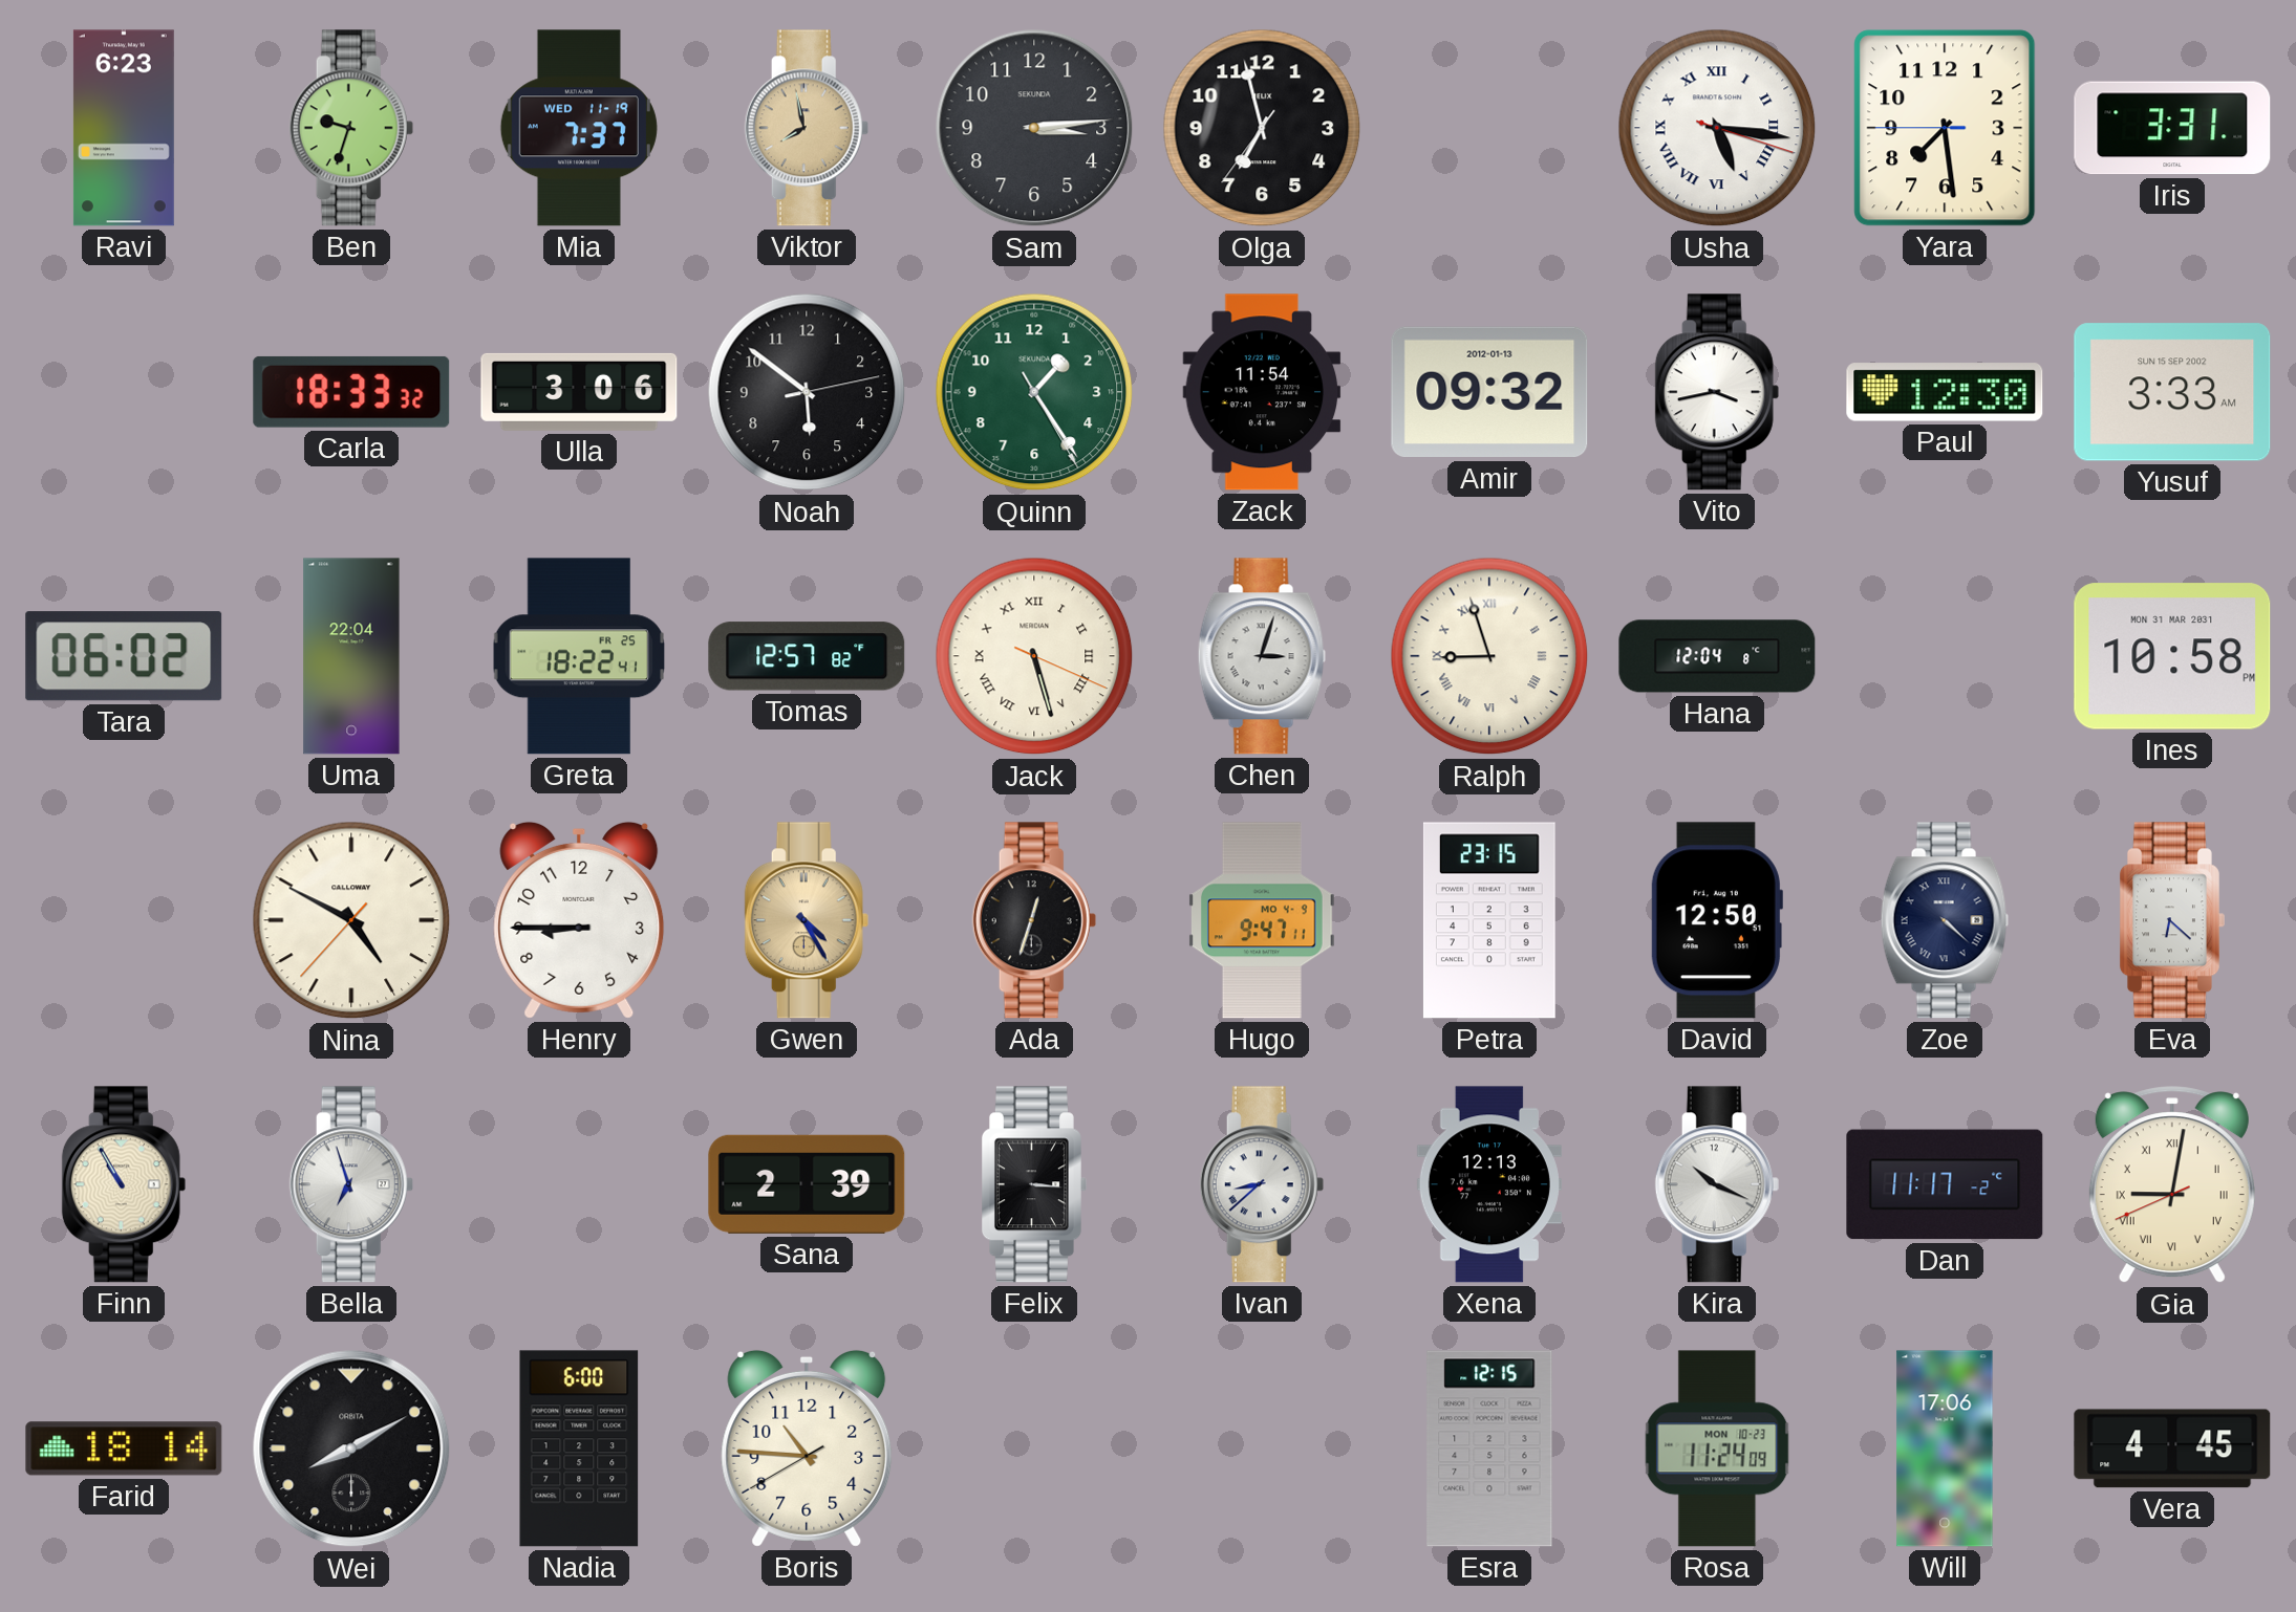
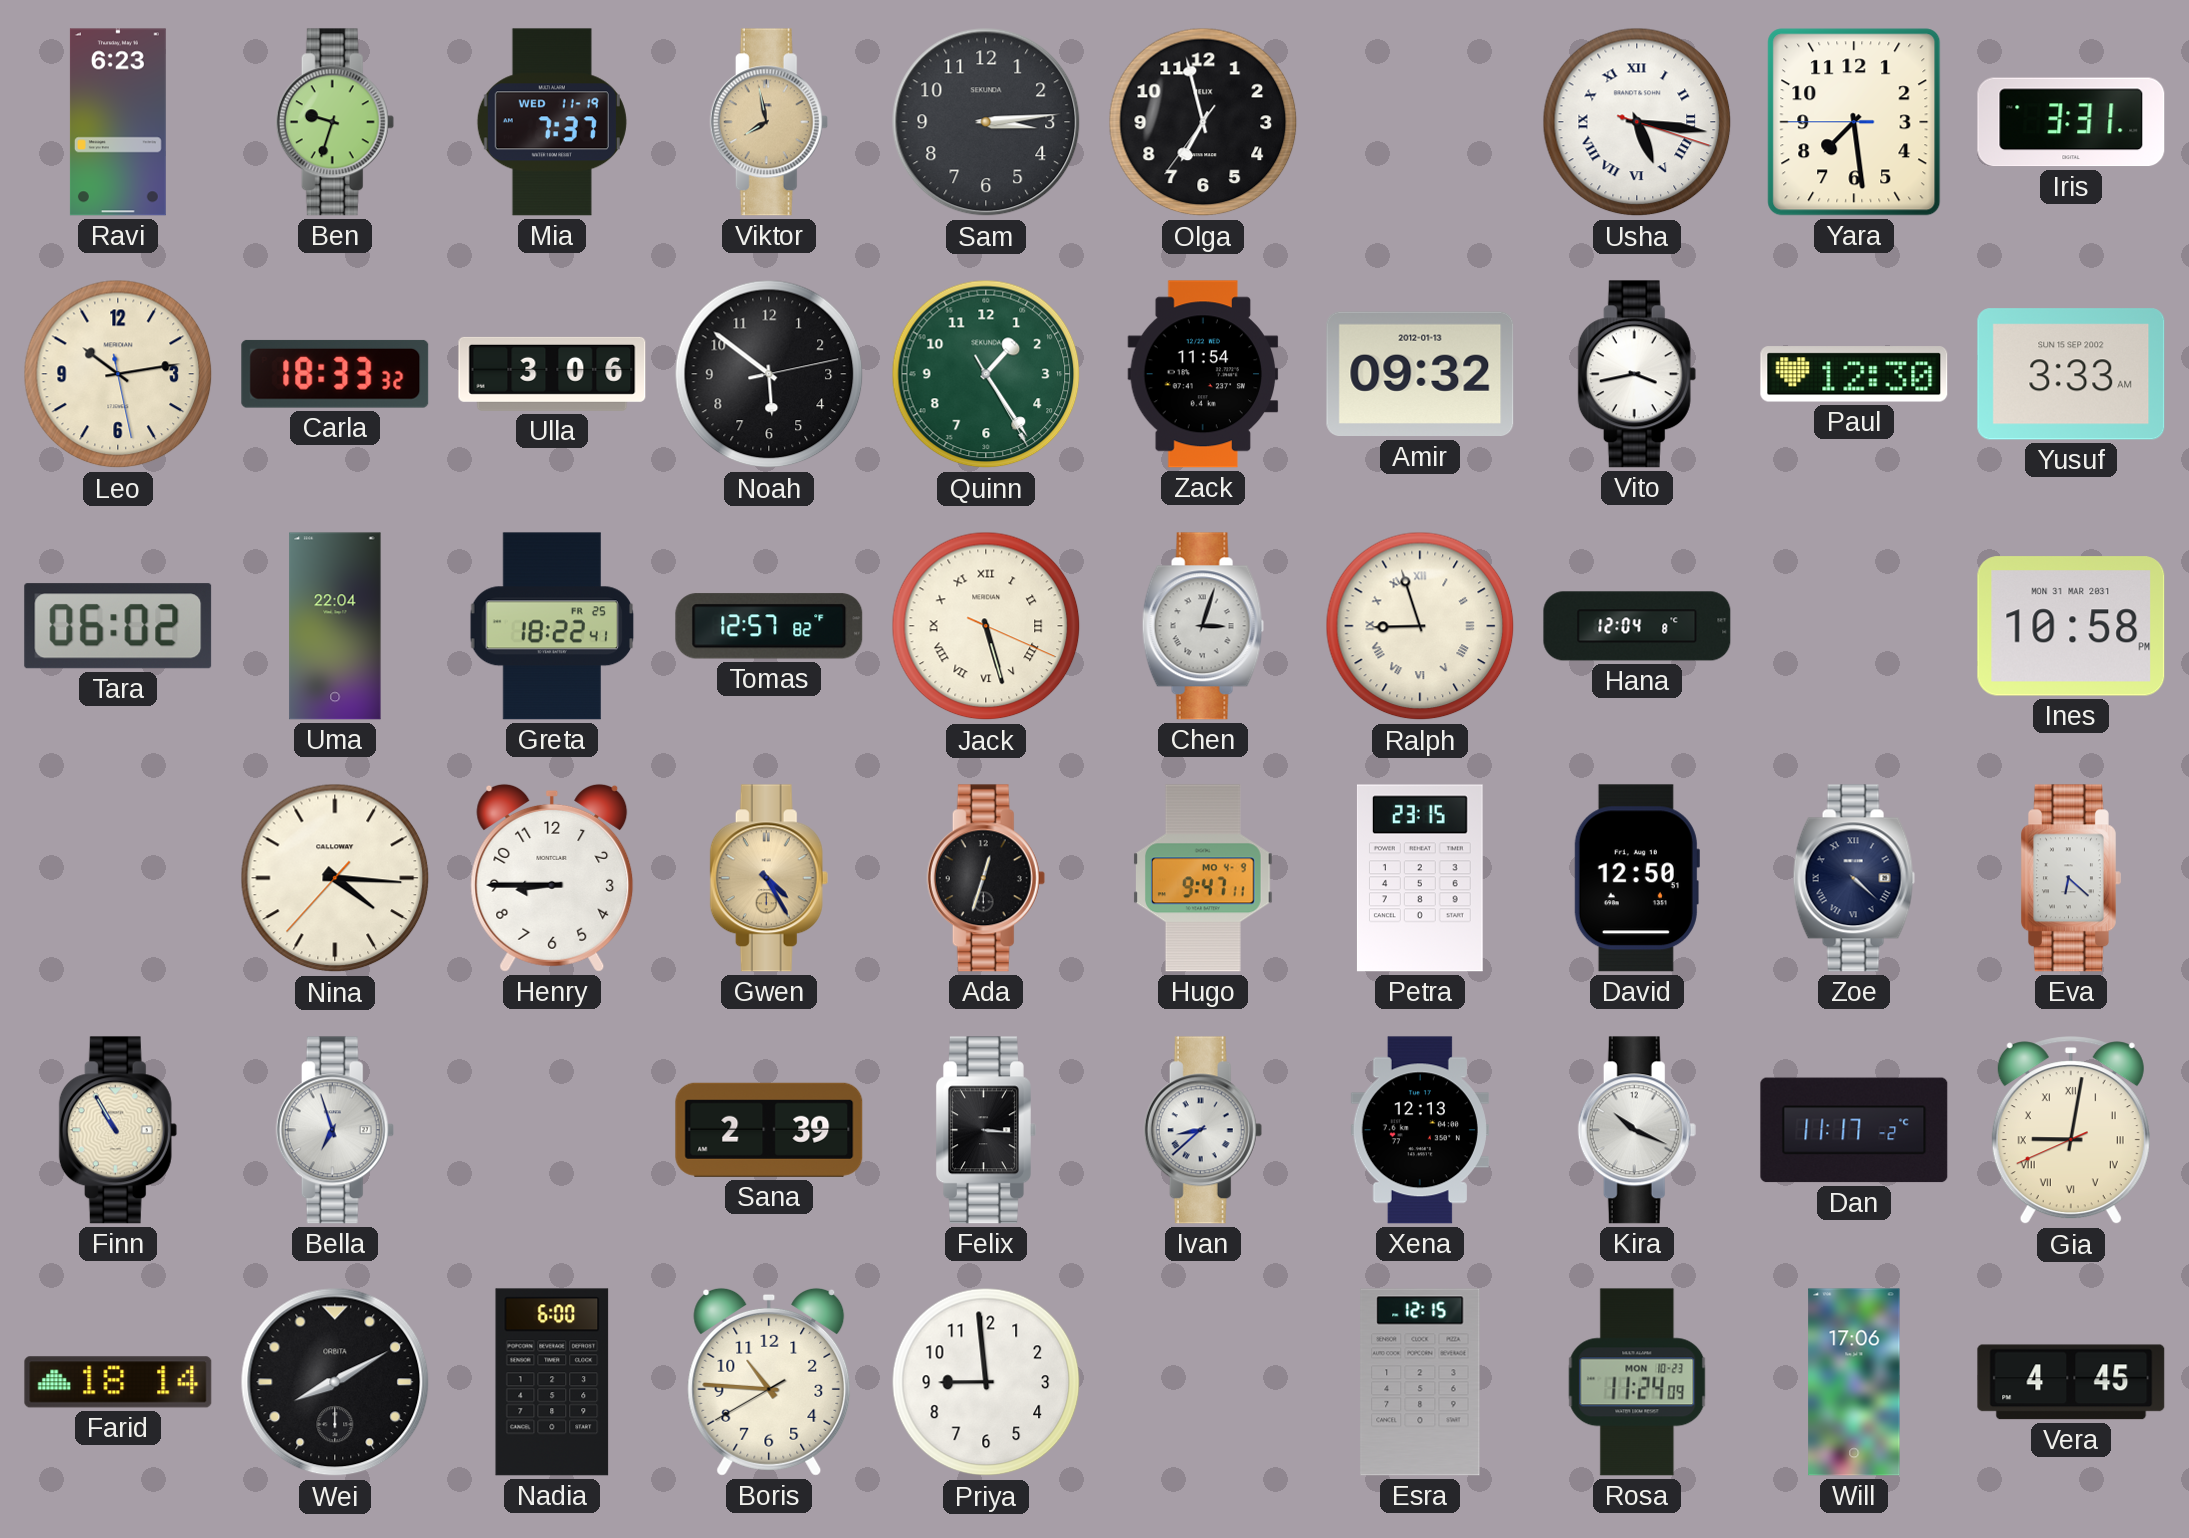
Leo: none -> 10:13
Nina: 4:49 -> 4:15
Priya: none -> 8:59
